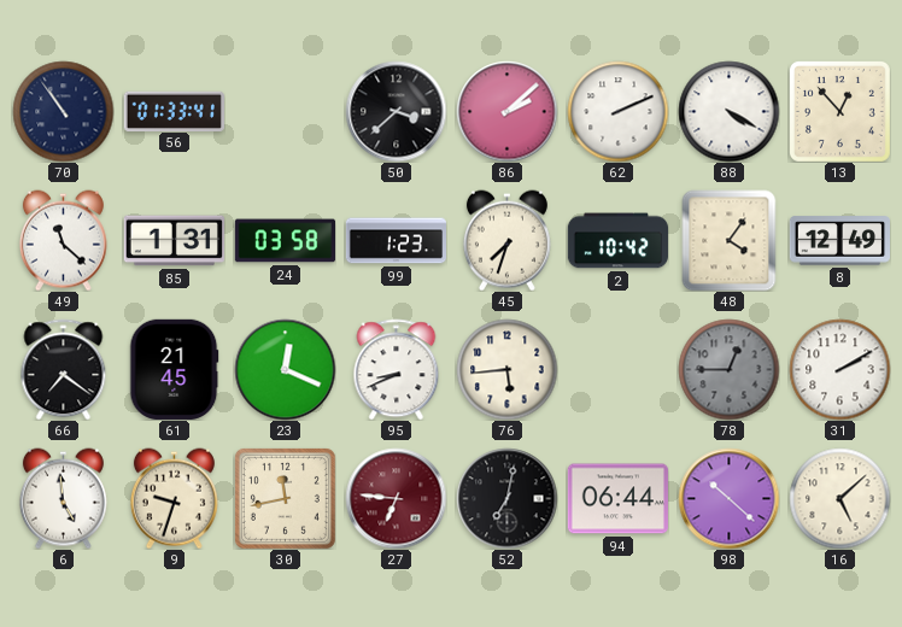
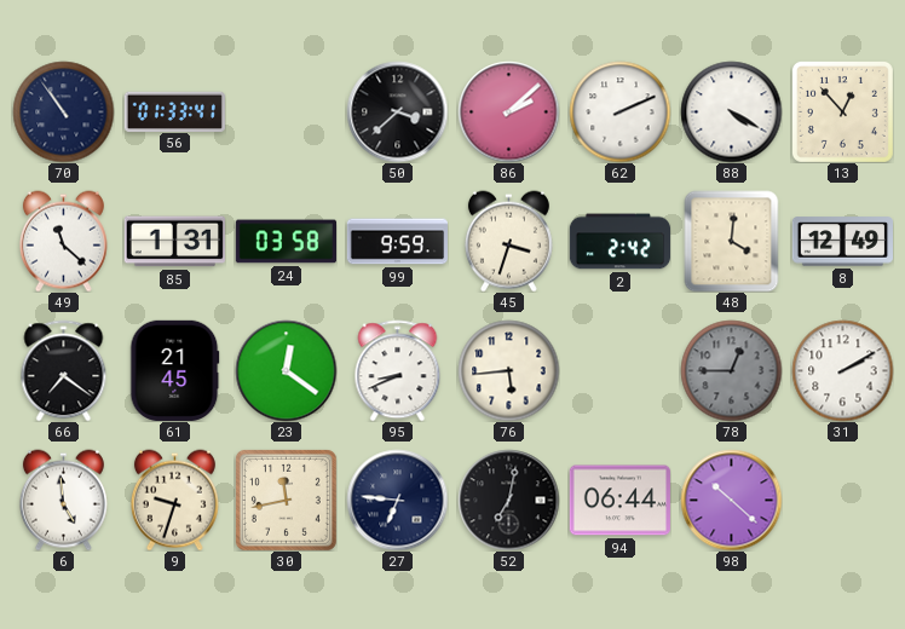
99: 1:23 -> 9:59
45: 7:33 -> 3:33
2: 10:42 -> 2:42
48: 4:06 -> 4:01
23: 12:19 -> 12:21
27 dial: burgundy -> navy
16: 5:08 -> none
